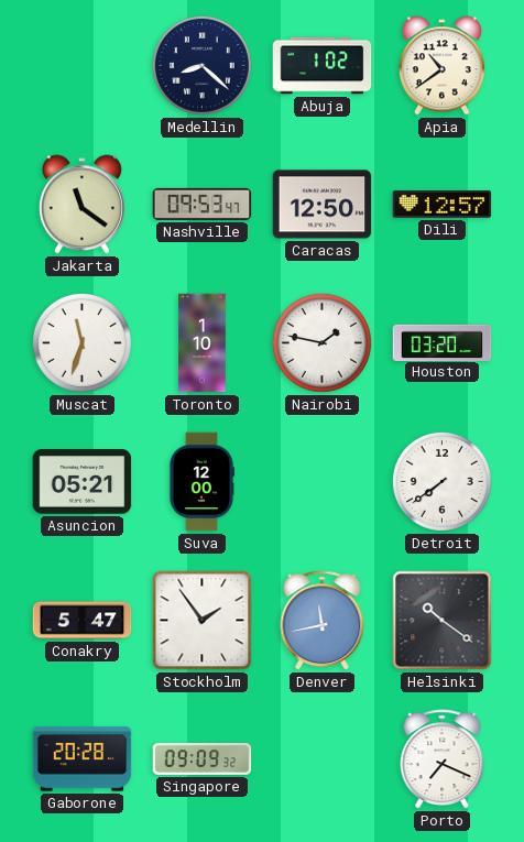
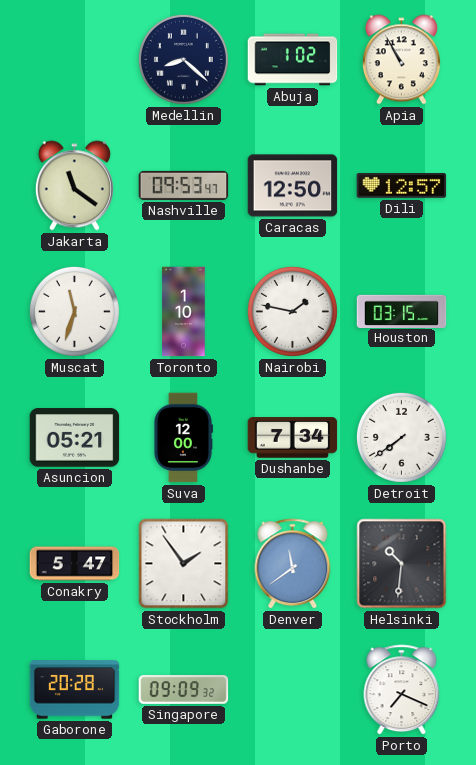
Apia: 10:39 -> 10:55
Houston: 03:20 -> 03:15
Dushanbe: none -> 7:34
Denver: 11:43 -> 11:39
Helsinki: 10:21 -> 10:31
